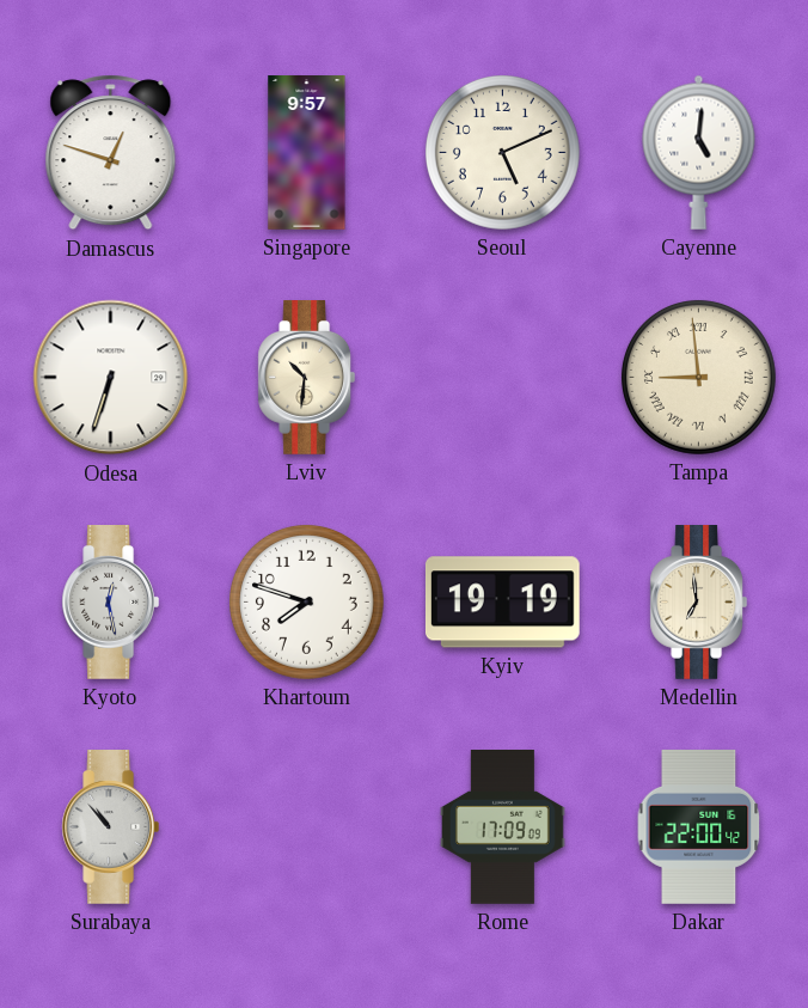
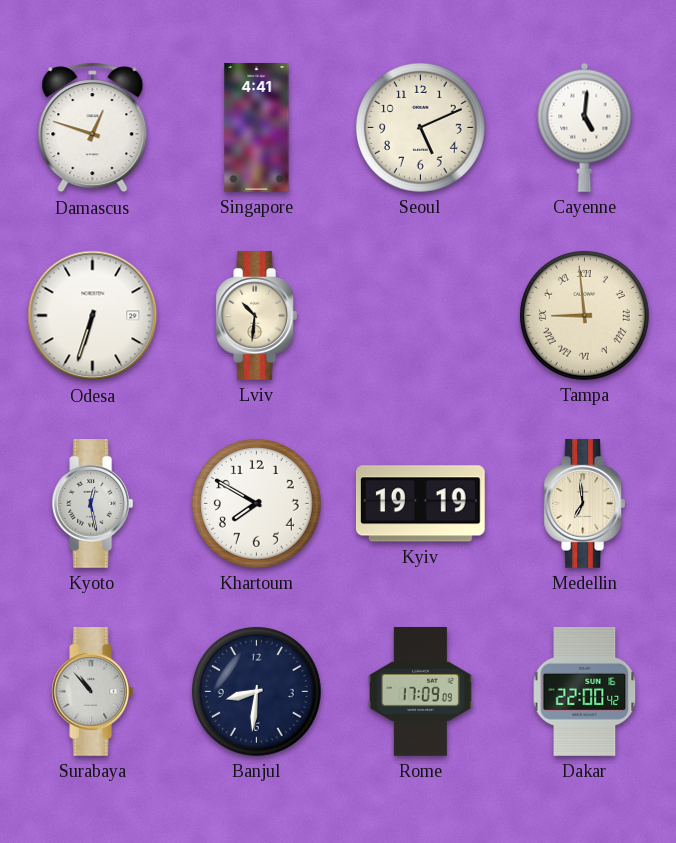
Singapore: 9:57 -> 4:41
Khartoum: 7:48 -> 7:50
Banjul: none -> 8:31
